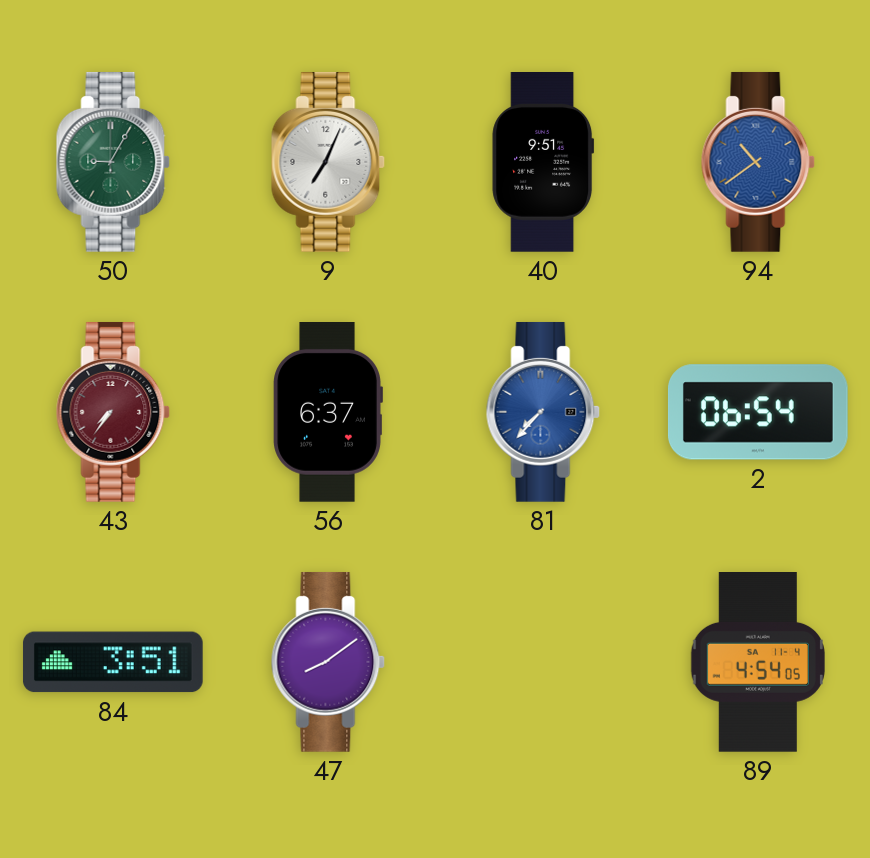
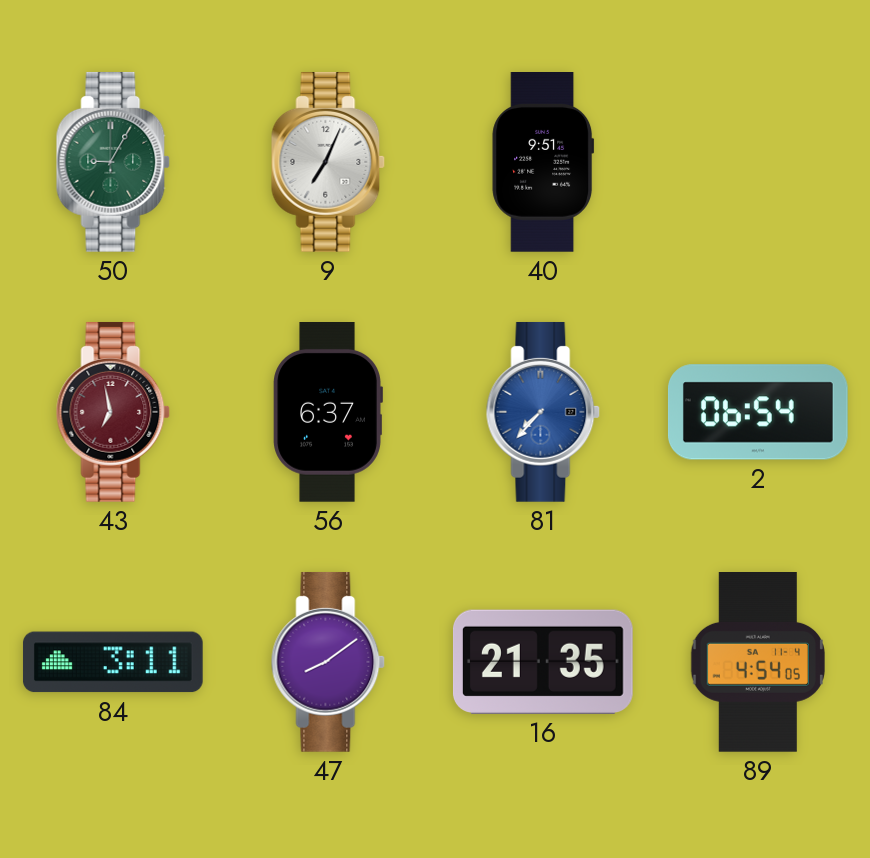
94: 10:39 -> none
43: 7:36 -> 6:58
84: 3:51 -> 3:11
16: none -> 21:35
